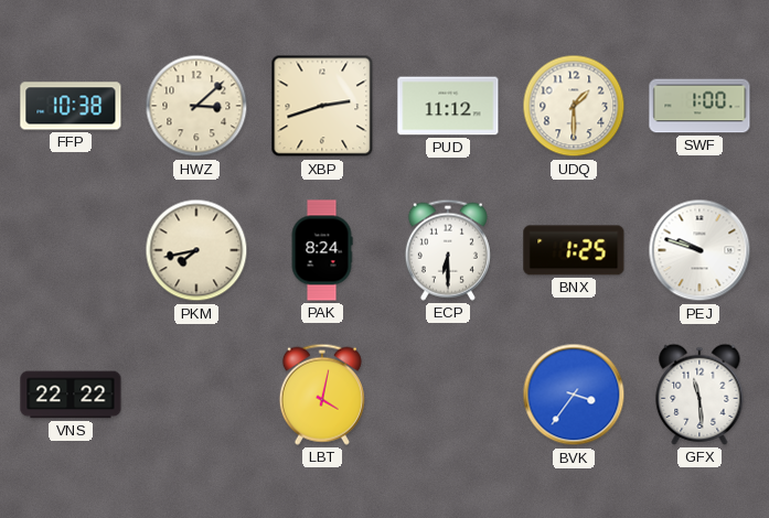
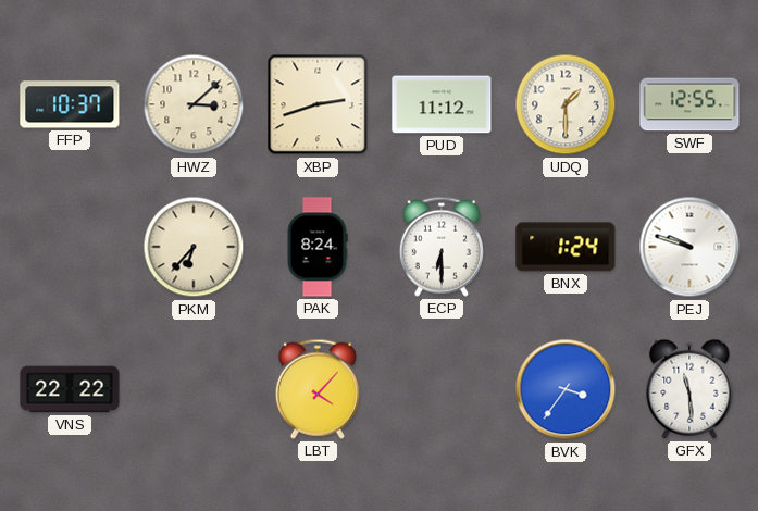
FFP: 10:38 -> 10:37
SWF: 1:00 -> 12:55
PKM: 7:43 -> 6:37
BNX: 1:25 -> 1:24
LBT: 4:02 -> 4:07
